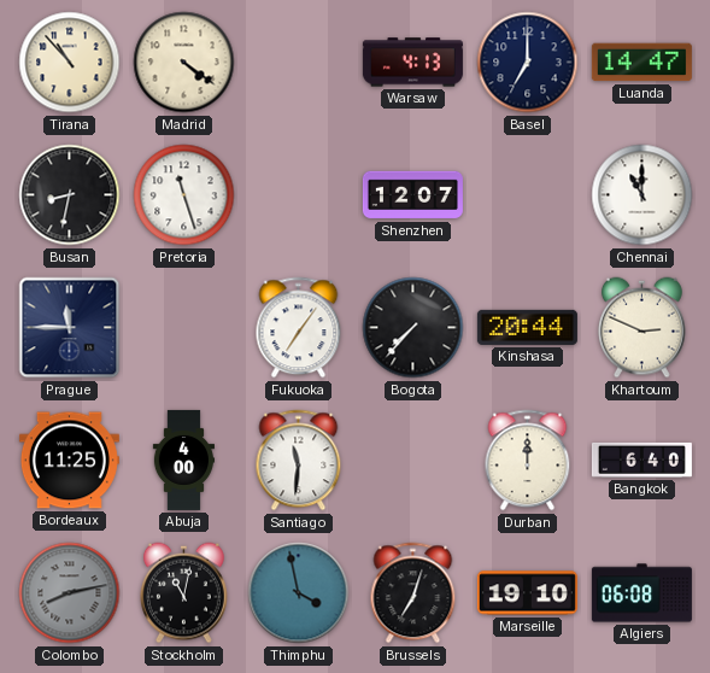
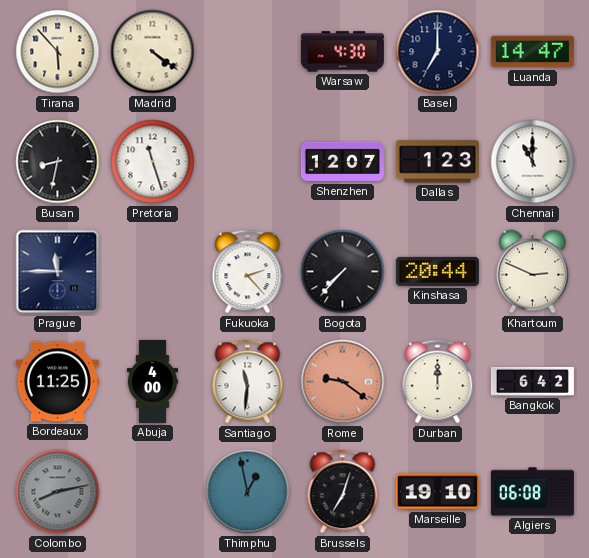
Tirana: 10:53 -> 5:53
Warsaw: 4:13 -> 4:30
Dallas: none -> 1:23
Fukuoka: 7:06 -> 2:23
Rome: none -> 9:21
Bangkok: 6:40 -> 6:42
Stockholm: 11:02 -> none
Thimphu: 3:58 -> 12:58
